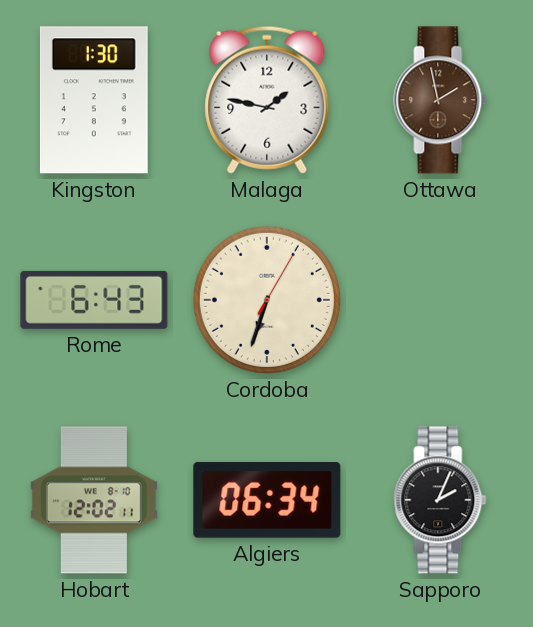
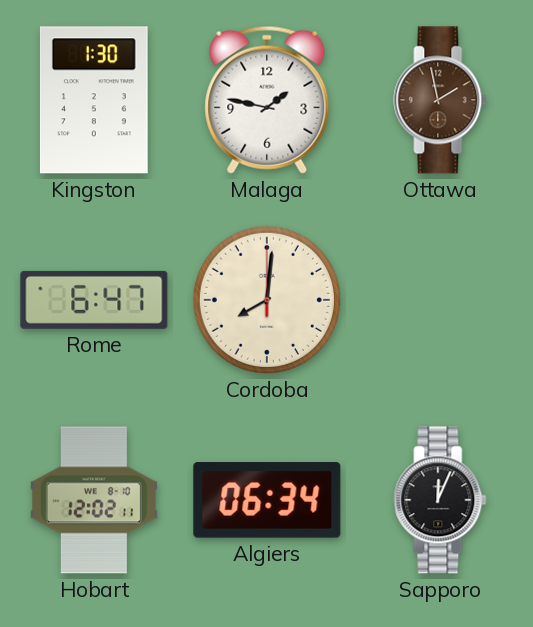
Rome: 6:43 -> 6:47
Cordoba: 6:33 -> 8:01
Sapporo: 2:04 -> 12:04
